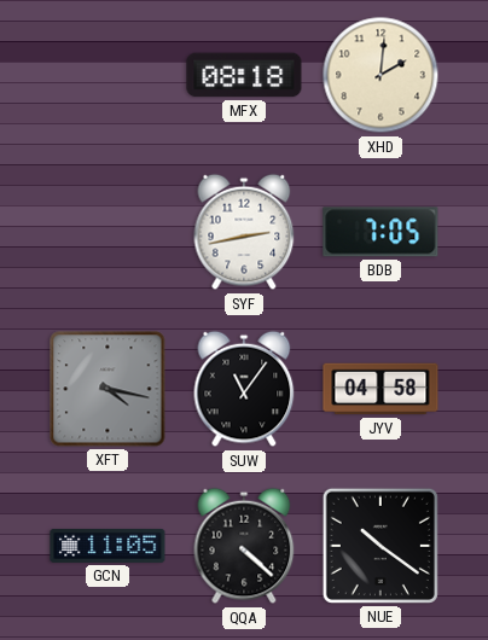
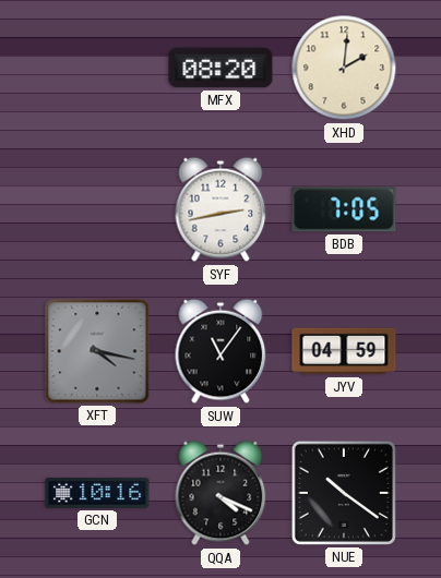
MFX: 08:18 -> 08:20
JYV: 04:58 -> 04:59
GCN: 11:05 -> 10:16
QQA: 4:22 -> 4:19
